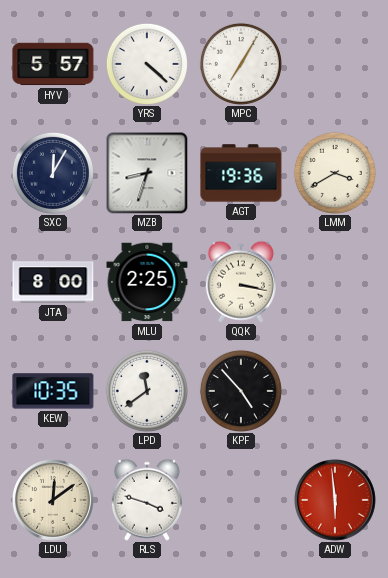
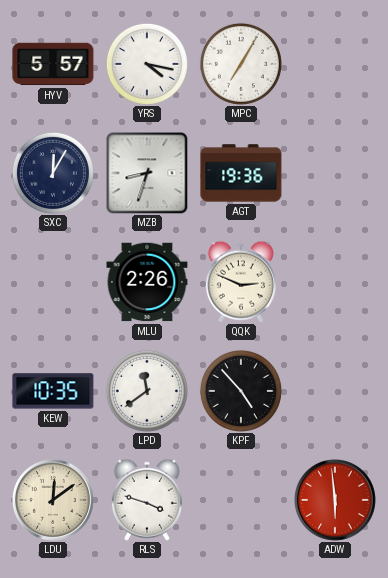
YRS: 4:22 -> 4:17
LMM: 3:40 -> none
JTA: 8:00 -> none
MLU: 2:25 -> 2:26
QQK: 3:17 -> 2:49
